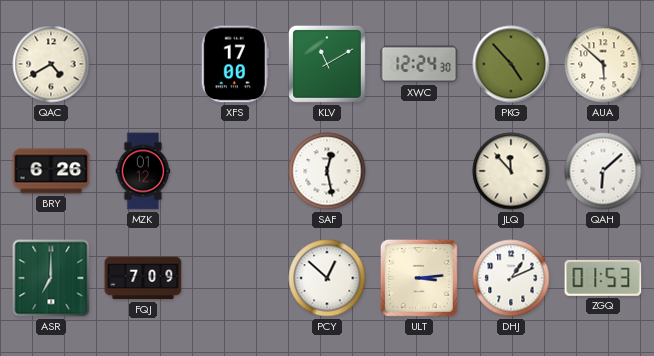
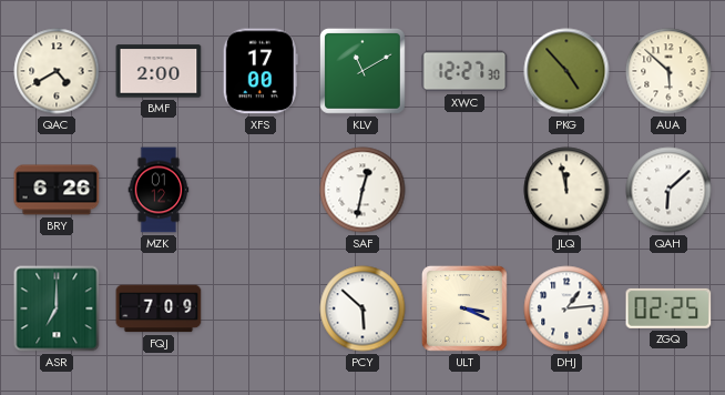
BMF: none -> 2:00
XWC: 12:24 -> 12:27
SAF: 12:28 -> 12:32
JLQ: 11:53 -> 11:58
PCY: 12:52 -> 5:52
ULT: 3:14 -> 3:19
DHJ: 1:11 -> 1:14
ZGQ: 01:53 -> 02:25
